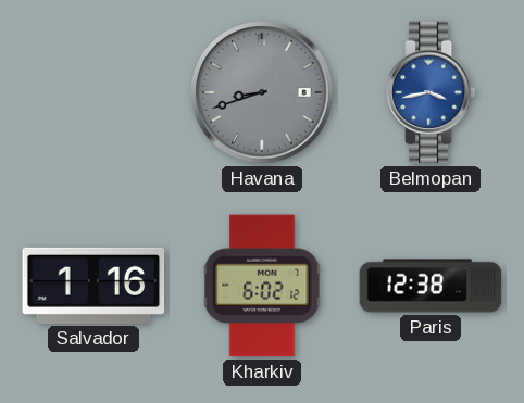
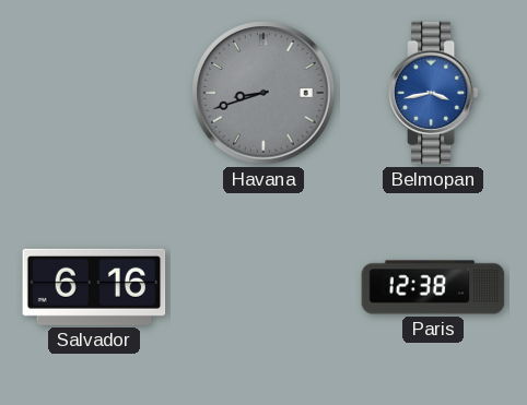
Salvador: 1:16 -> 6:16
Kharkiv: 6:02 -> none
